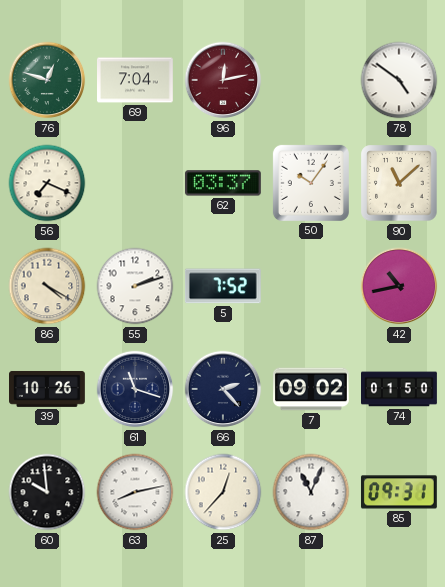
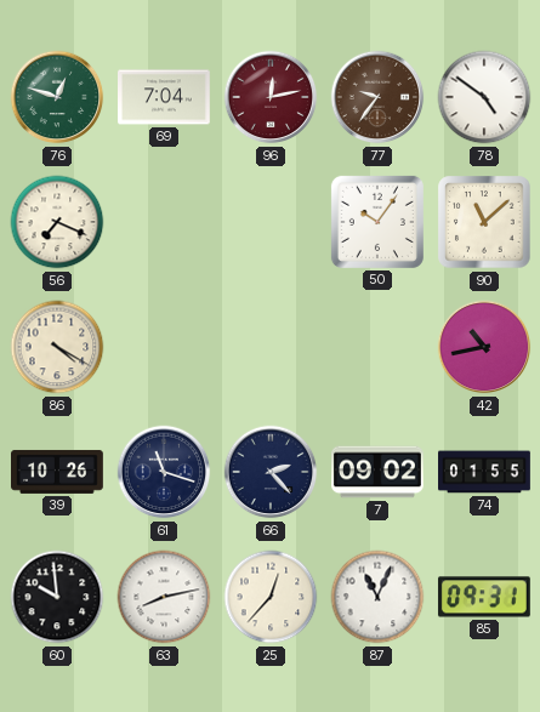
77: none -> 9:36
62: 03:37 -> none
55: 2:12 -> none
5: 7:52 -> none
74: 01:50 -> 01:55
